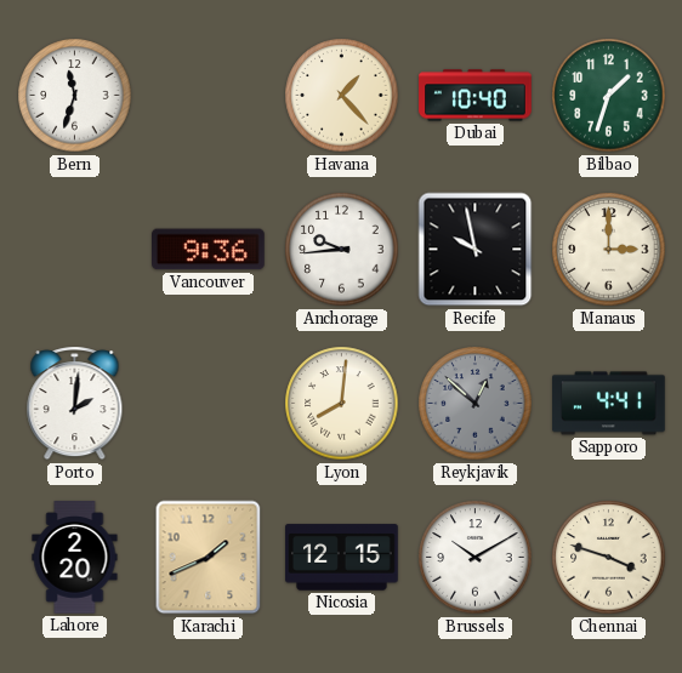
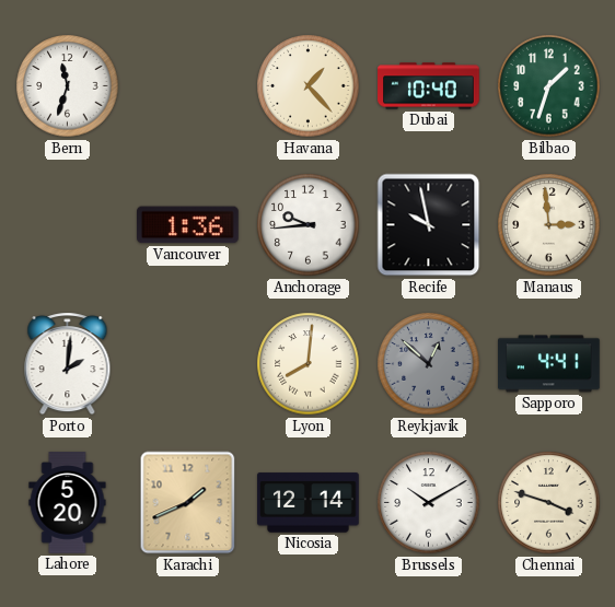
Vancouver: 9:36 -> 1:36
Manaus: 3:00 -> 2:59
Lahore: 2:20 -> 5:20
Nicosia: 12:15 -> 12:14
